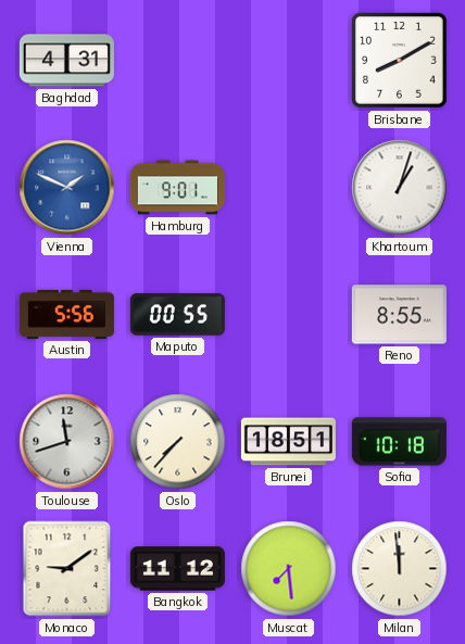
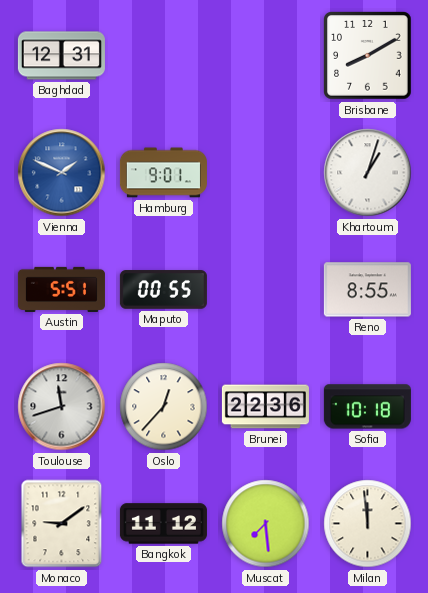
Baghdad: 4:31 -> 12:31
Austin: 5:56 -> 5:51
Oslo: 7:37 -> 12:37
Brunei: 18:51 -> 22:36
